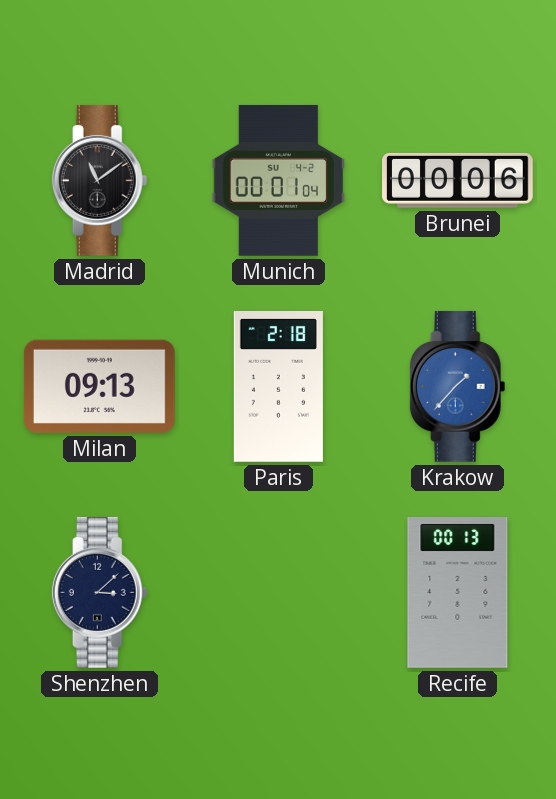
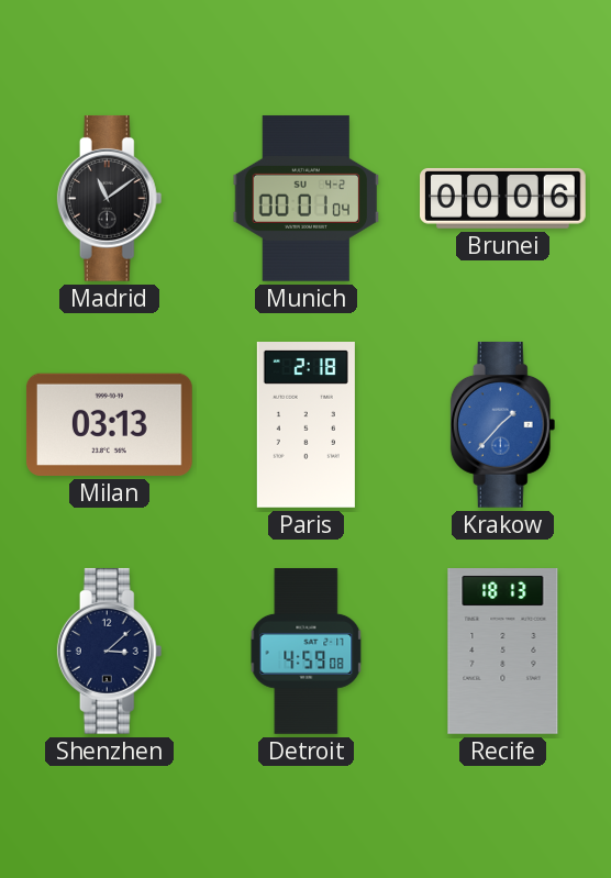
Milan: 09:13 -> 03:13
Detroit: none -> 4:59
Recife: 00:13 -> 18:13
